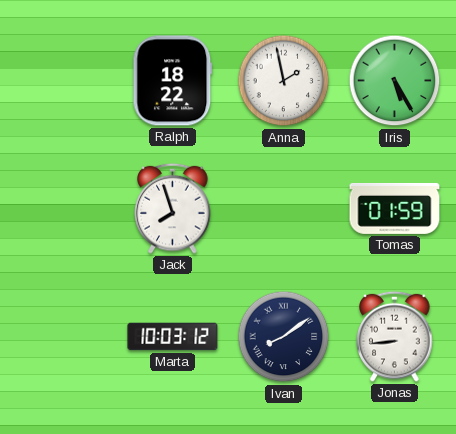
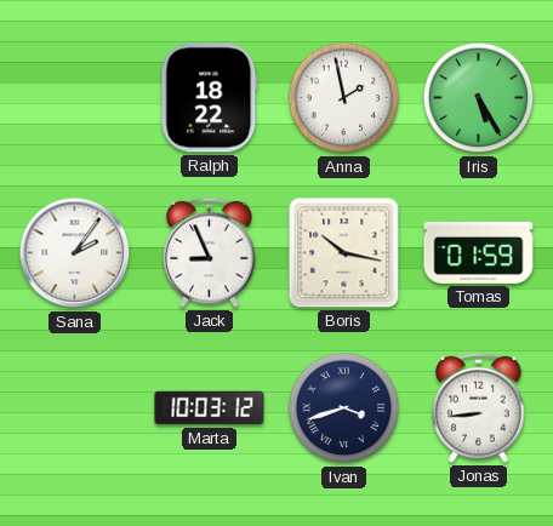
Sana: none -> 2:06
Jack: 7:57 -> 8:56
Boris: none -> 10:17
Ivan: 8:09 -> 3:42
